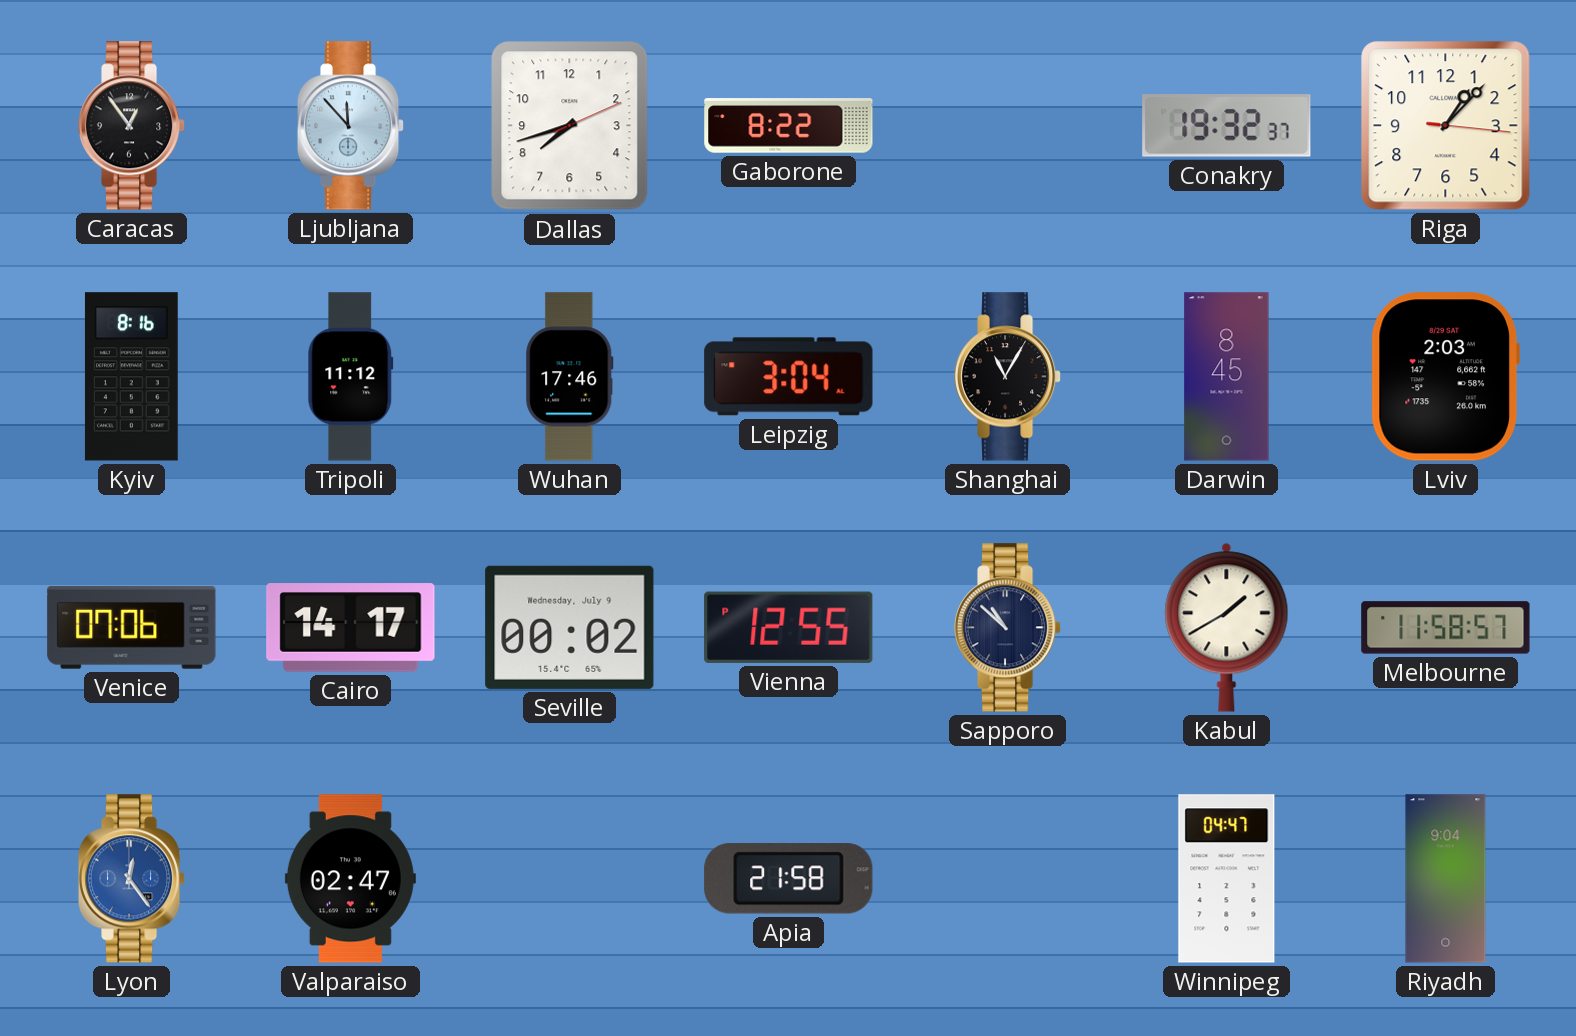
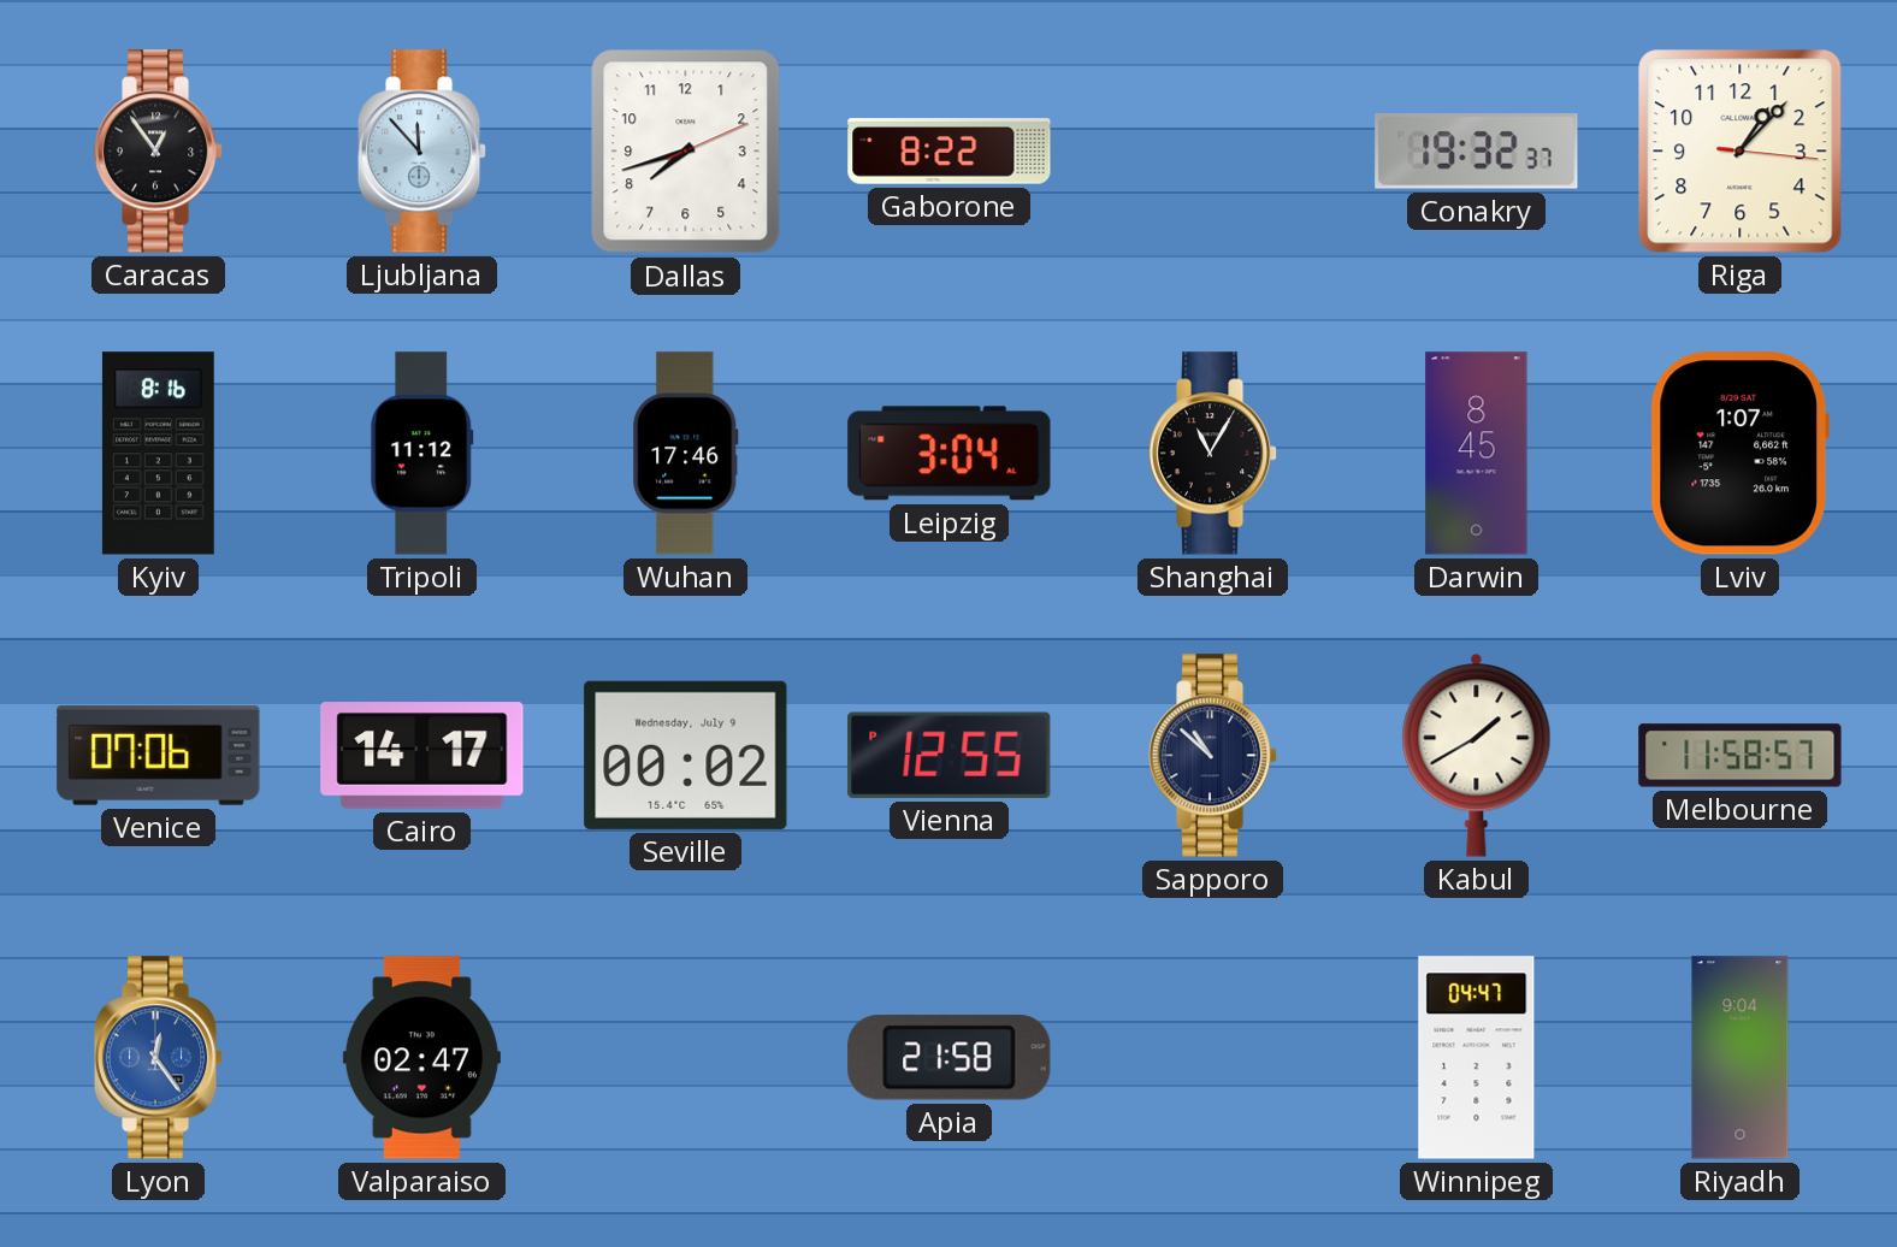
Lviv: 2:03 -> 1:07
